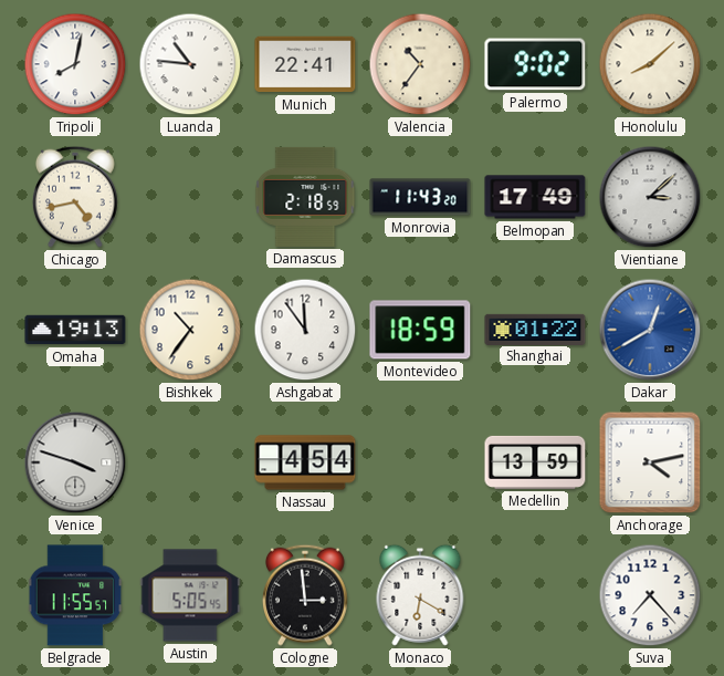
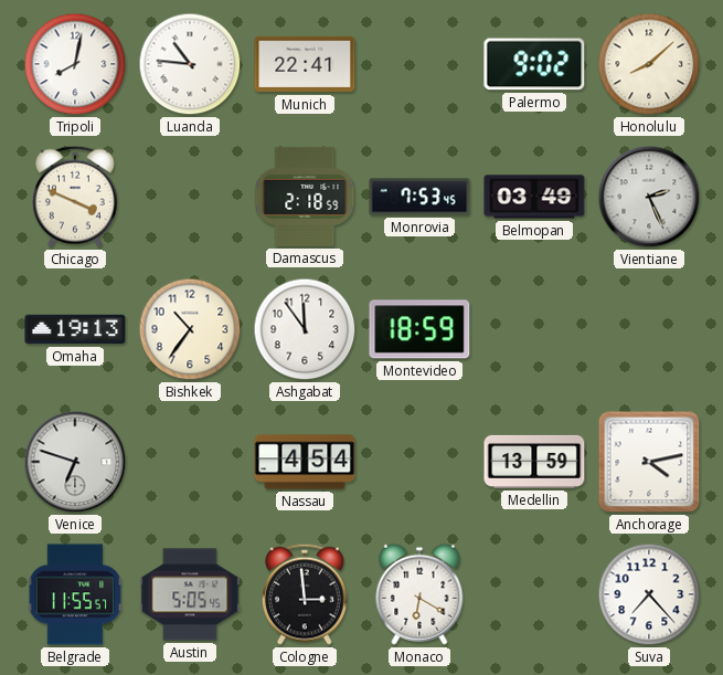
Valencia: 10:36 -> none
Chicago: 4:43 -> 3:49
Monrovia: 11:43 -> 7:53
Belmopan: 17:49 -> 03:49
Vientiane: 3:08 -> 2:26
Shanghai: 01:22 -> none
Dakar: 12:40 -> none
Venice: 3:48 -> 6:48
